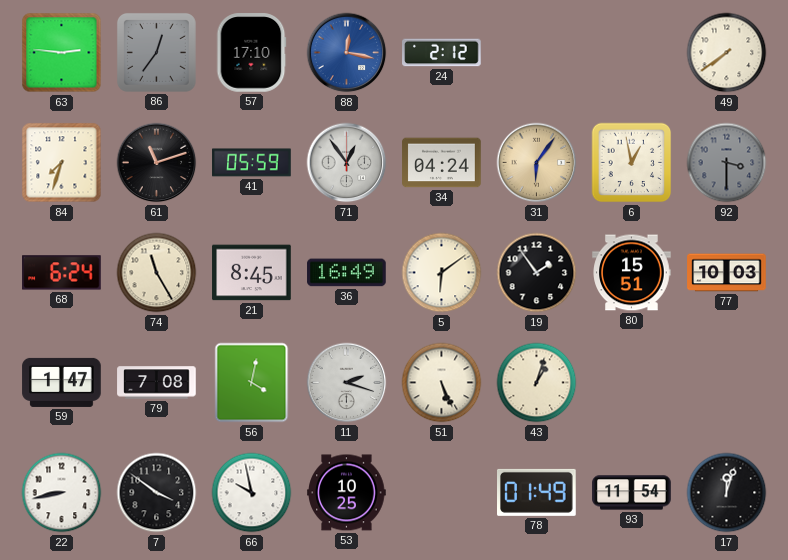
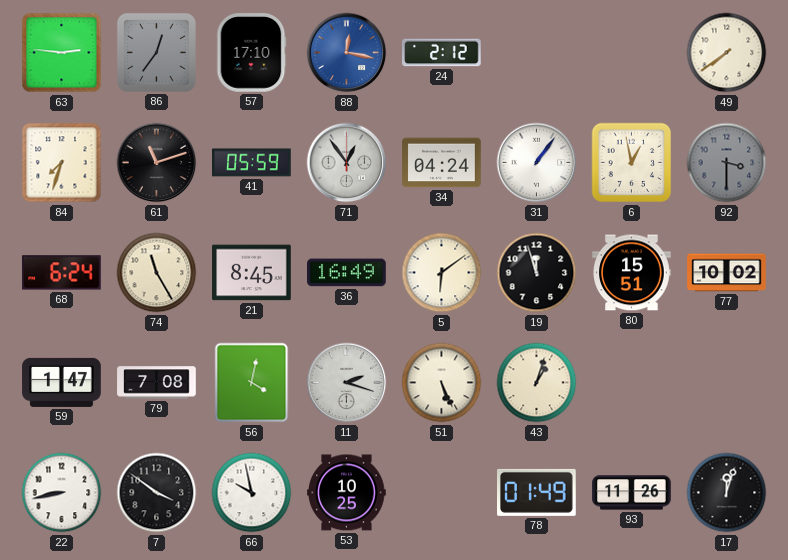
31: 6:06 -> 1:06
31 dial: champagne -> white
19: 1:54 -> 11:57
77: 10:03 -> 10:02
93: 11:54 -> 11:26
